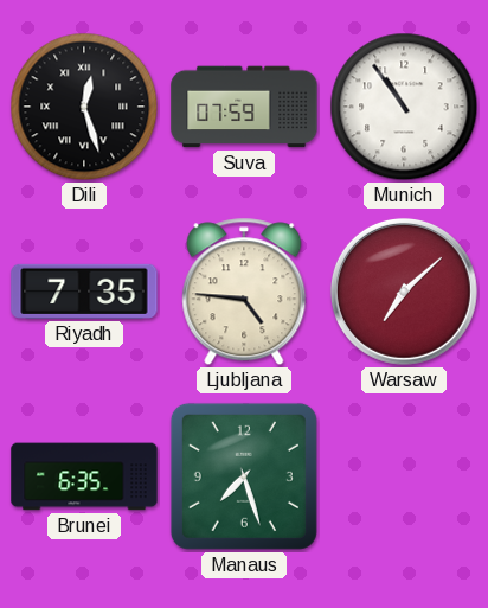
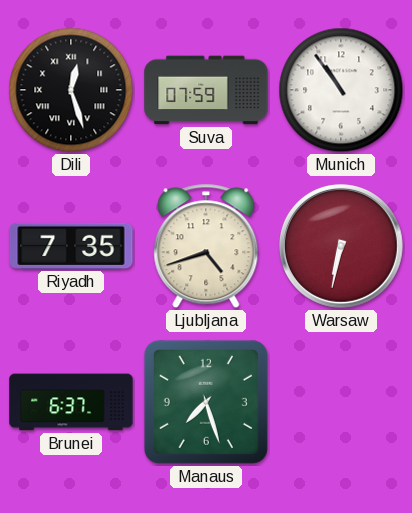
Ljubljana: 4:46 -> 4:42
Warsaw: 7:08 -> 6:32
Brunei: 6:35 -> 6:37
